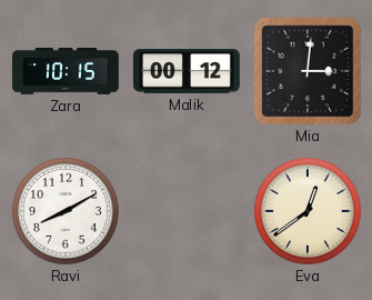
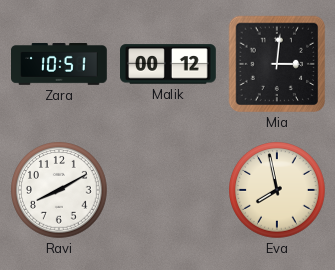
Zara: 10:15 -> 10:51
Eva: 12:39 -> 7:58
